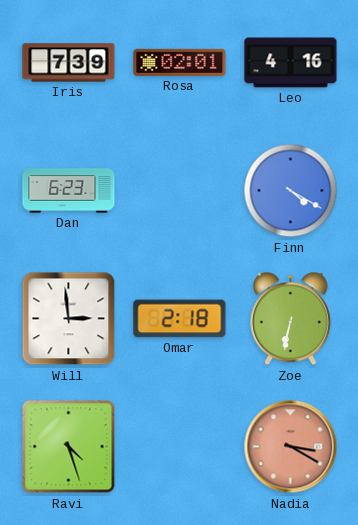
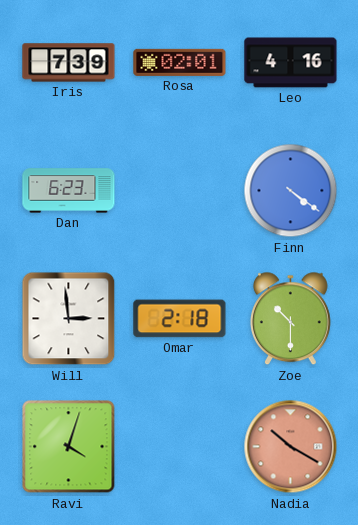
Finn: 4:20 -> 4:21
Zoe: 6:32 -> 10:30
Ravi: 4:27 -> 4:03
Nadia: 3:20 -> 10:20
